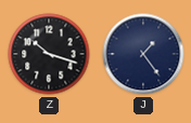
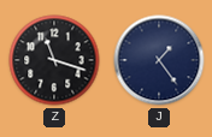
Z: 10:18 -> 11:18
